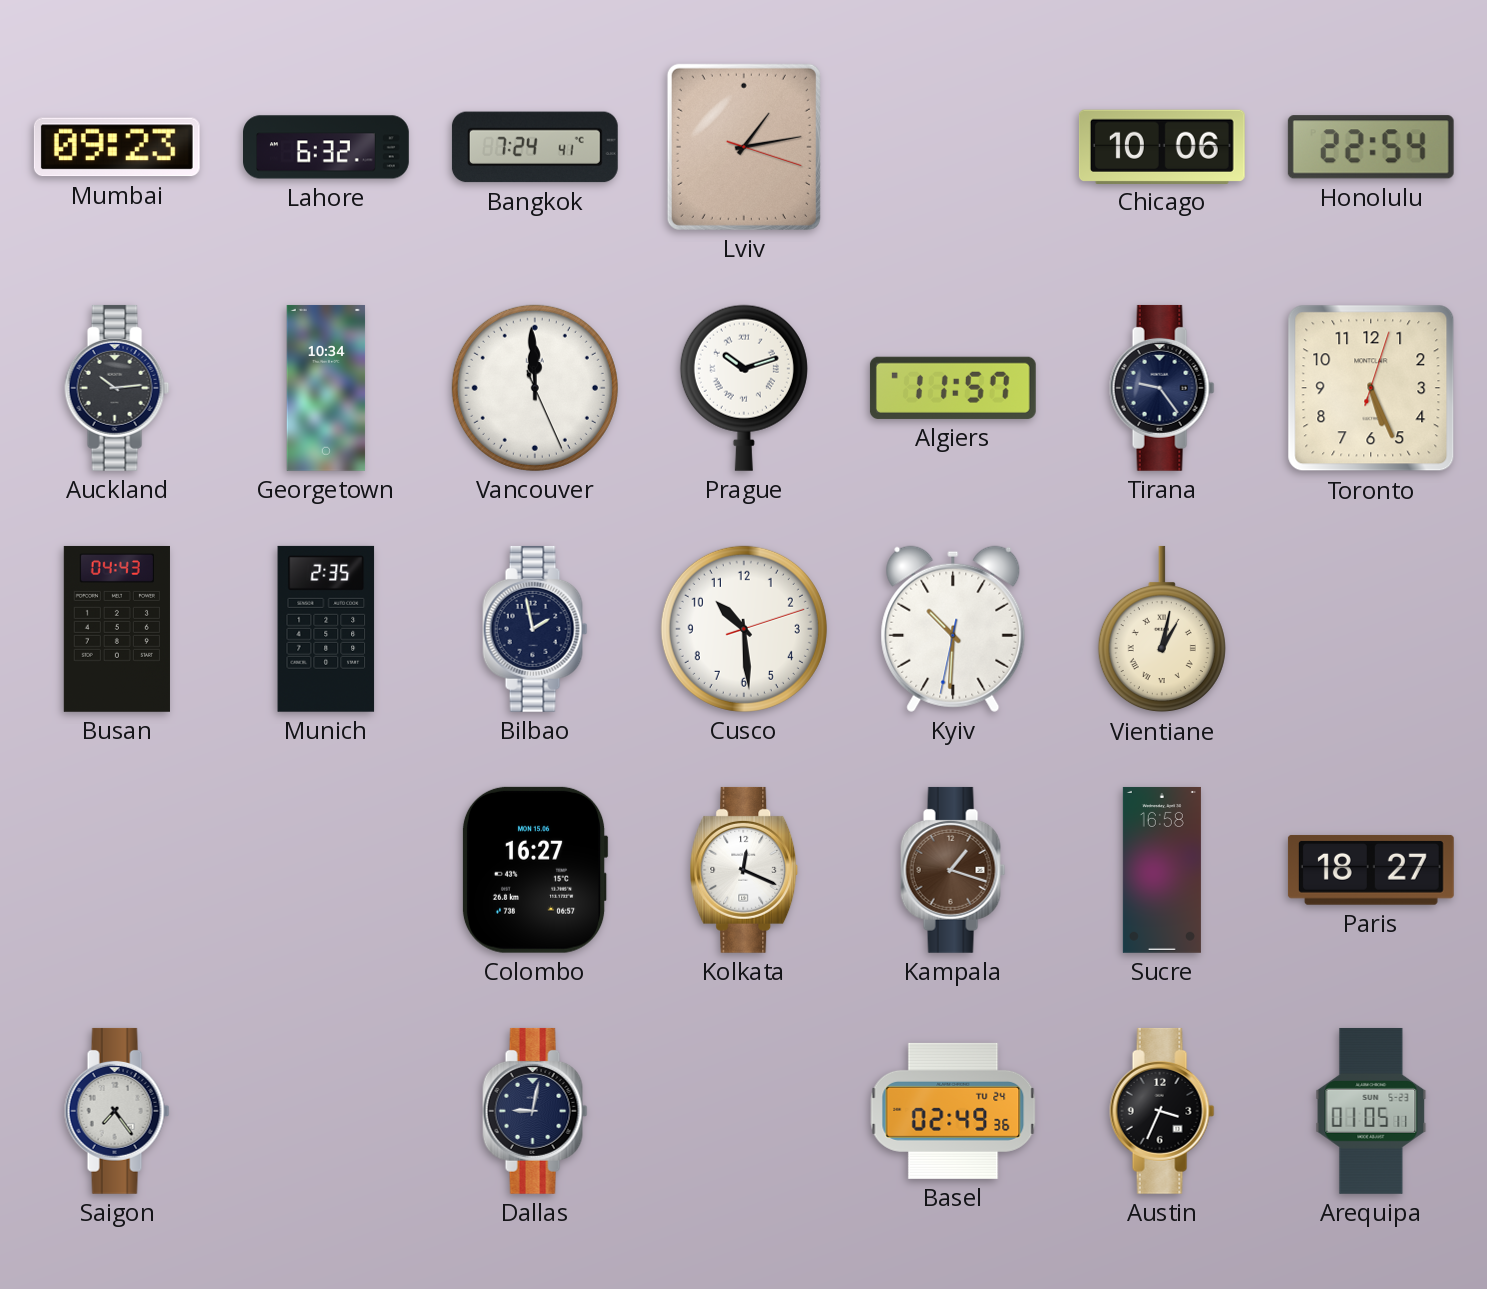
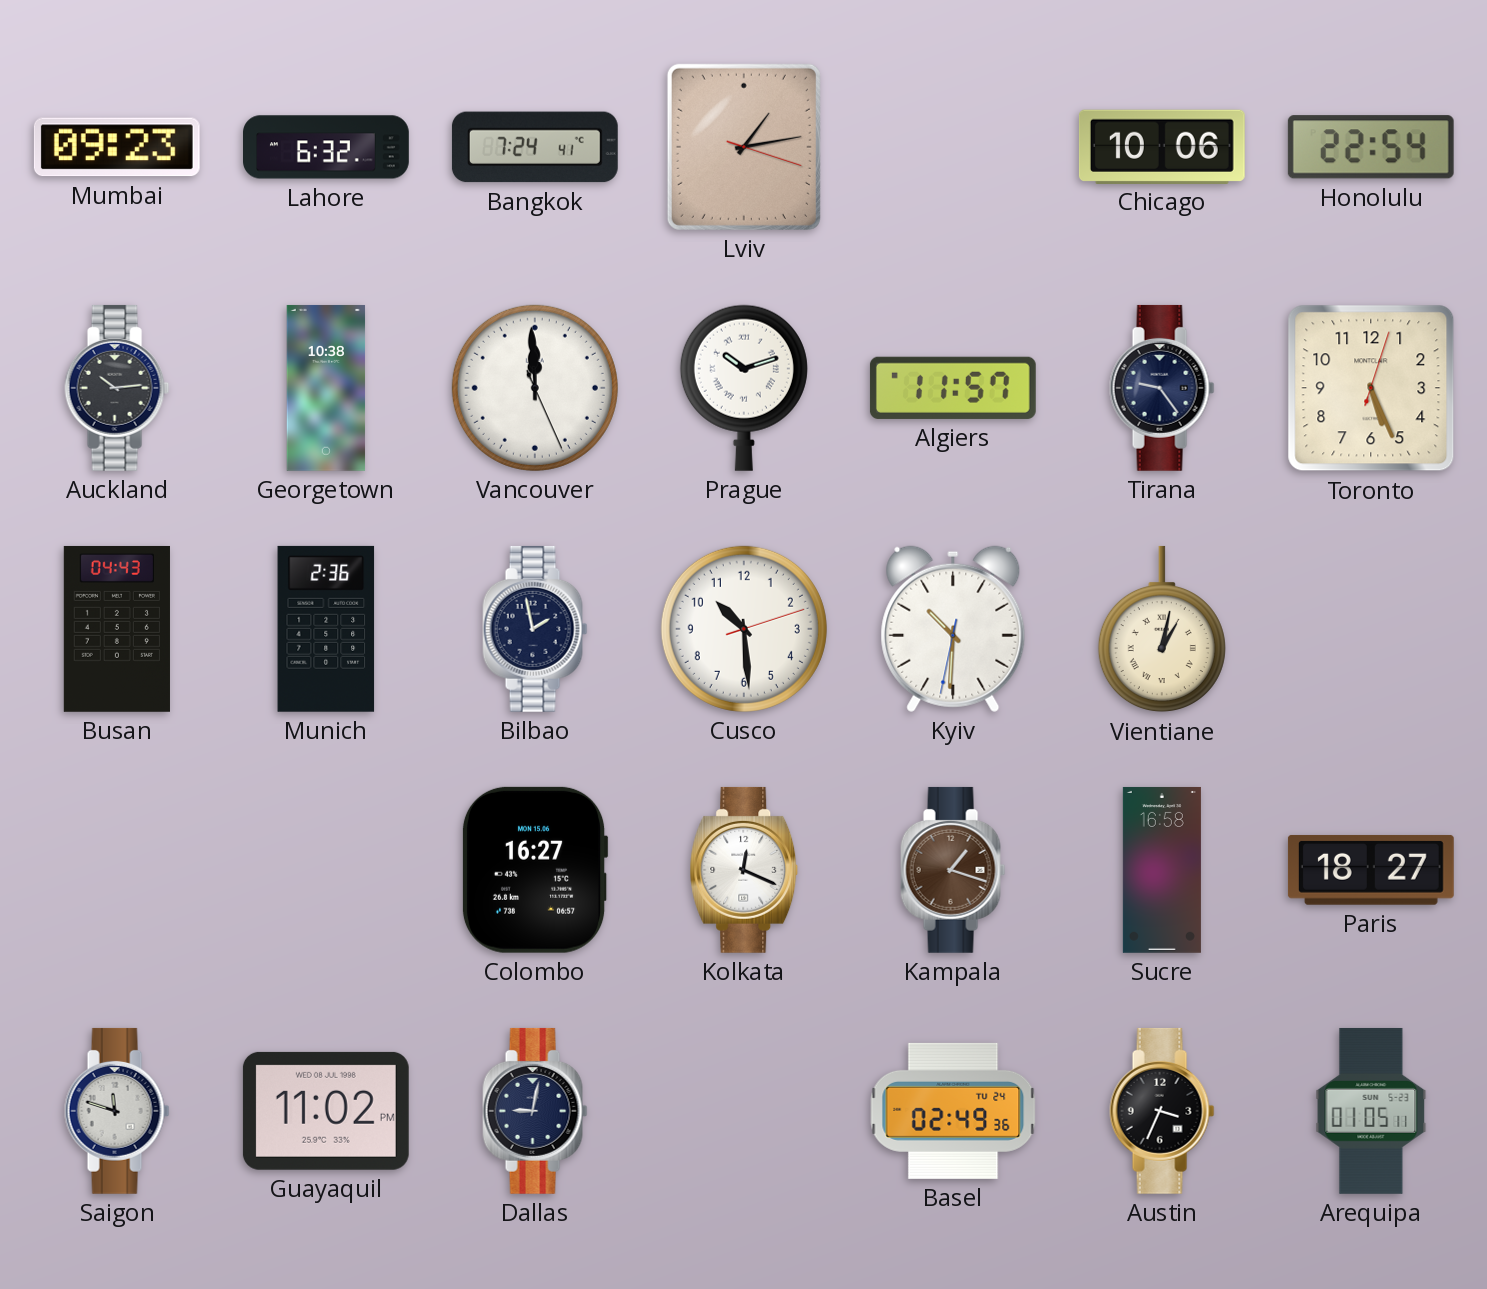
Georgetown: 10:34 -> 10:38
Munich: 2:35 -> 2:36
Saigon: 7:24 -> 11:48
Guayaquil: none -> 11:02
